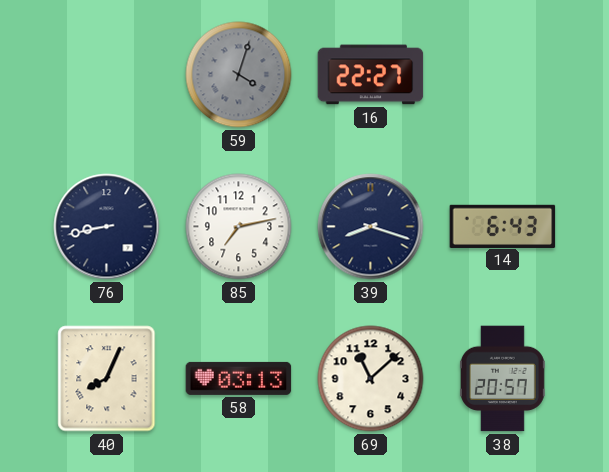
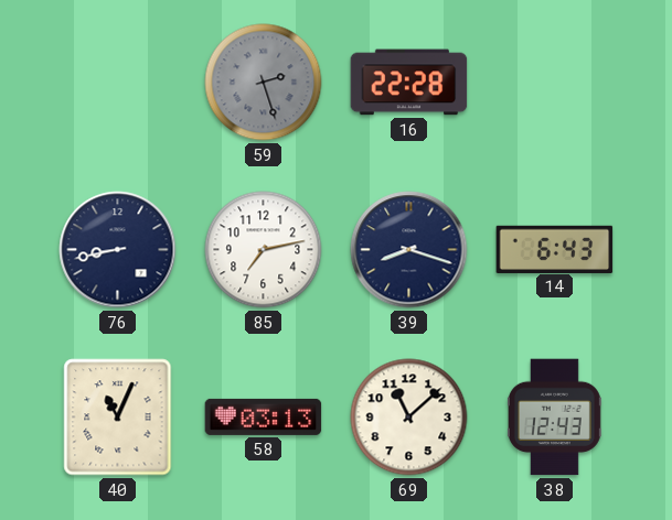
59: 4:03 -> 2:27
16: 22:27 -> 22:28
40: 8:04 -> 11:04
38: 20:57 -> 12:43
